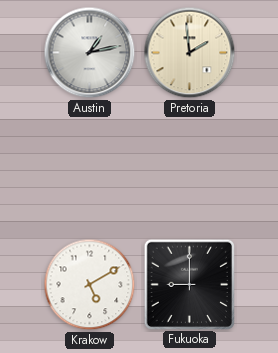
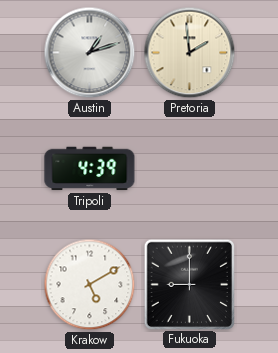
Austin: 1:13 -> 1:12
Tripoli: none -> 4:39
